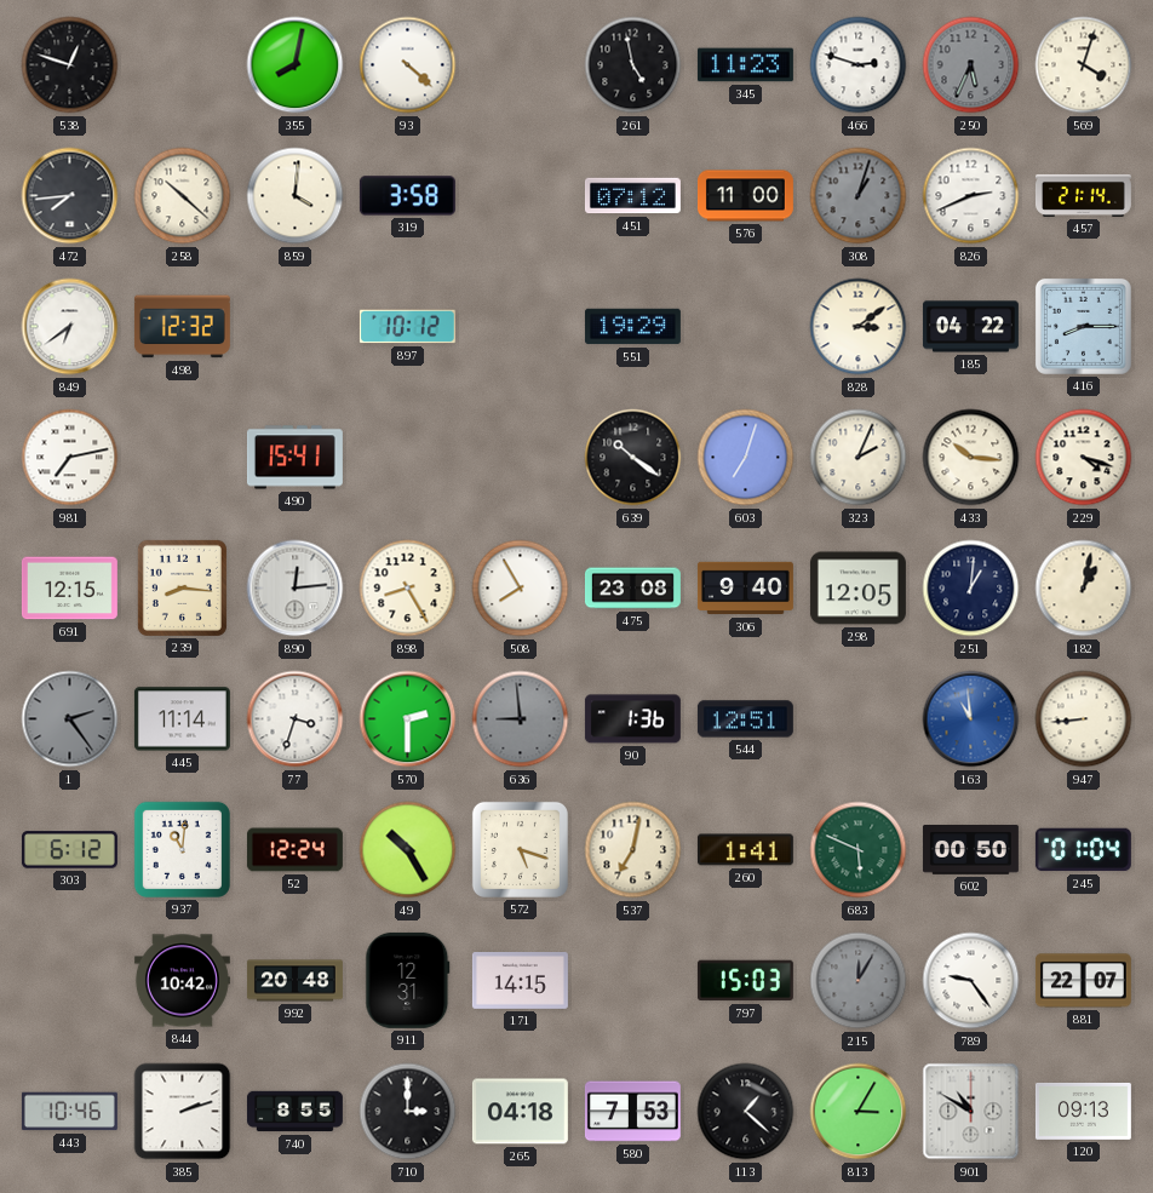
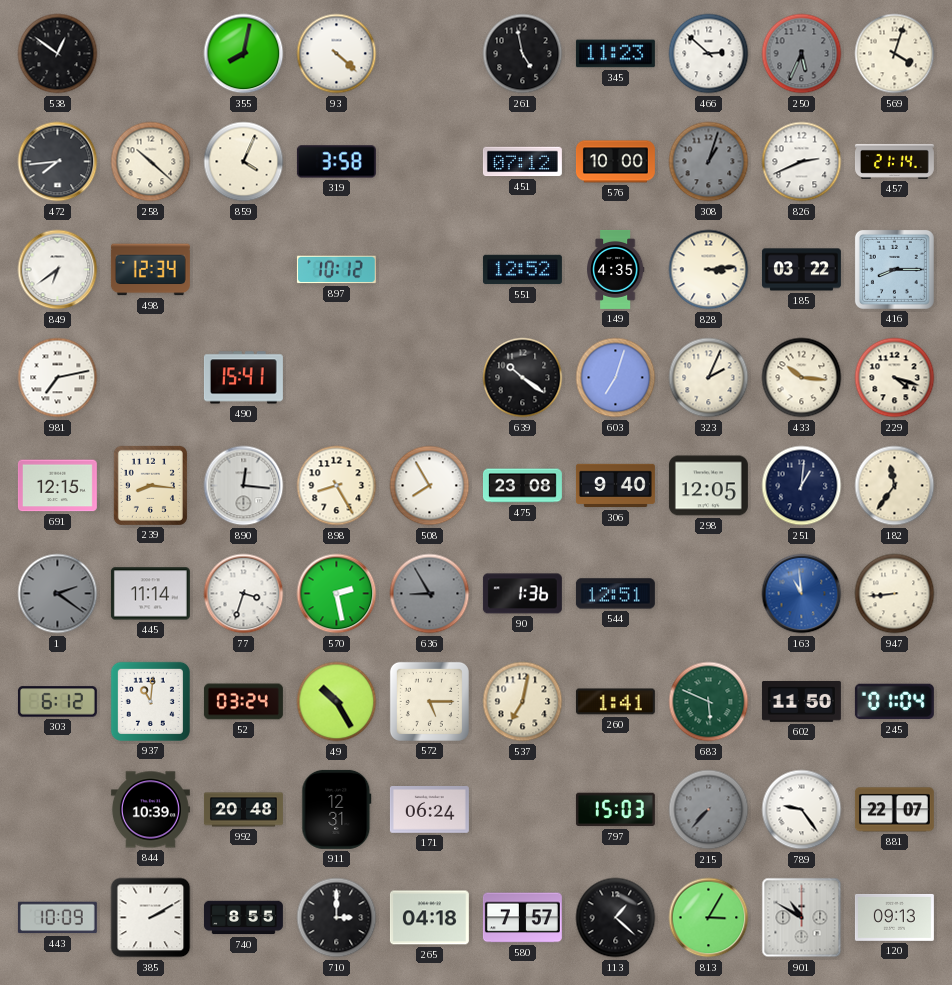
538: 12:48 -> 12:51
466: 2:48 -> 2:52
859: 4:01 -> 4:04
576: 11:00 -> 10:00
498: 12:32 -> 12:34
551: 19:29 -> 12:52
149: none -> 4:35
828: 3:09 -> 3:14
185: 04:22 -> 03:22
890: 12:14 -> 12:16
182: 1:02 -> 11:36
1: 2:24 -> 2:21
570: 2:30 -> 2:28
636: 8:59 -> 8:55
52: 12:24 -> 03:24
572: 5:18 -> 5:15
602: 00:50 -> 11:50
844: 10:42 -> 10:39
171: 14:15 -> 06:24
215: 12:05 -> 7:37
443: 10:46 -> 10:09
385: 2:12 -> 2:10
580: 7:53 -> 7:57
